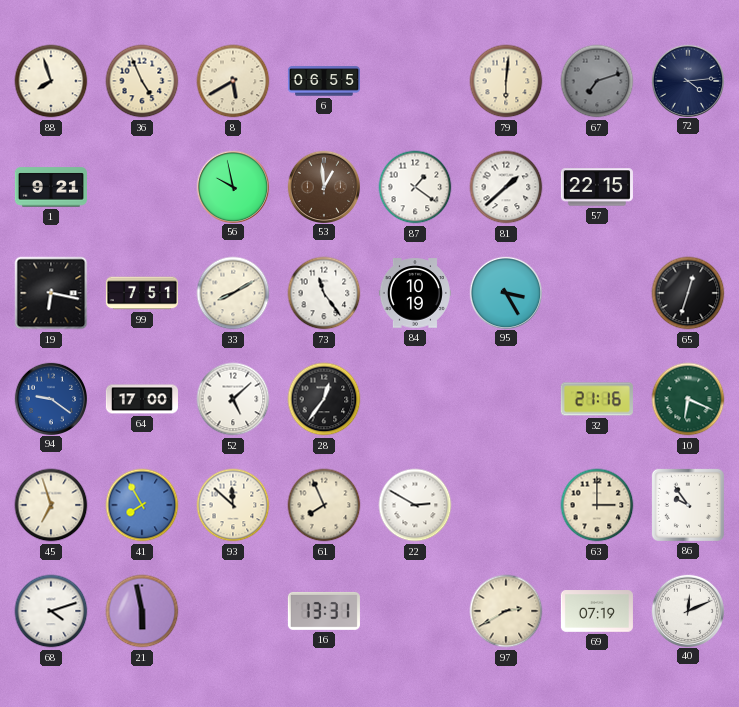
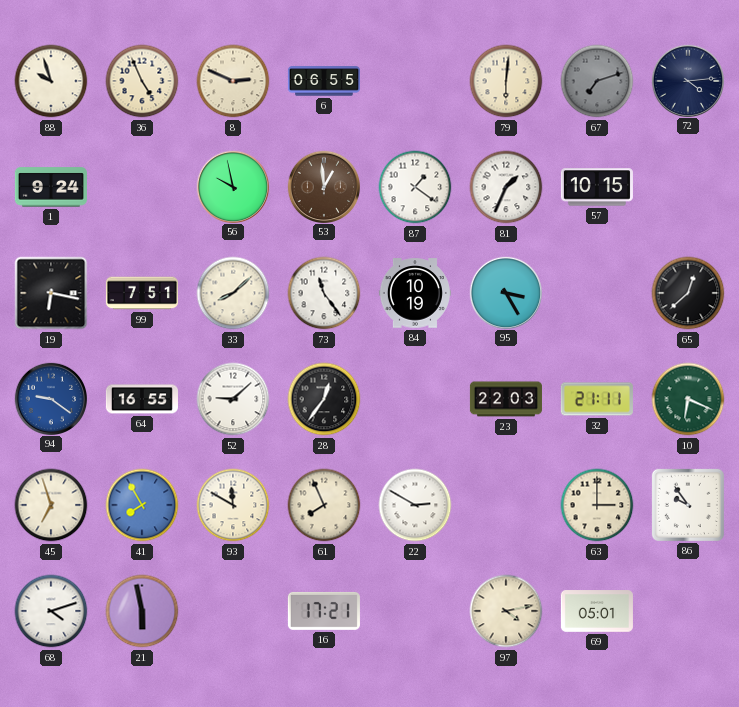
88: 7:57 -> 9:57
8: 5:40 -> 2:49
1: 9:21 -> 9:24
81: 1:38 -> 1:34
57: 22:15 -> 10:15
33: 8:10 -> 8:08
65: 12:33 -> 12:38
64: 17:00 -> 16:55
52: 5:08 -> 9:08
23: none -> 22:03
32: 21:16 -> 21:11
93: 11:52 -> 11:50
16: 13:31 -> 17:21
97: 2:40 -> 4:13
69: 07:19 -> 05:01
40: 12:11 -> none
